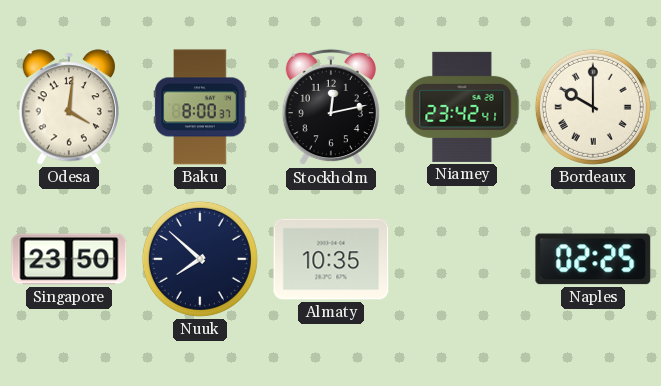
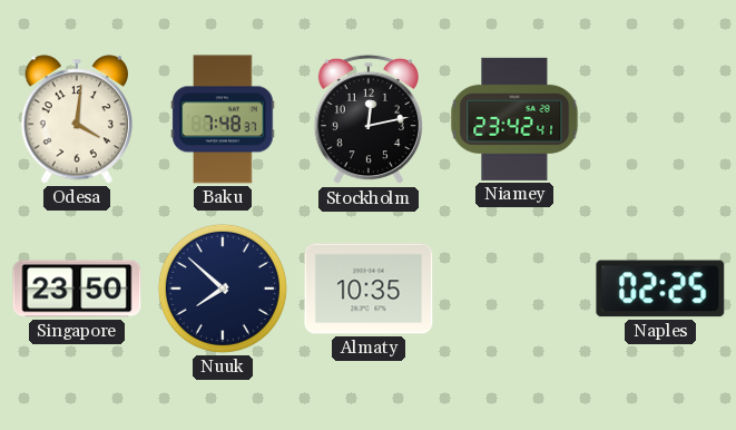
Baku: 8:00 -> 7:48
Bordeaux: 10:00 -> none
